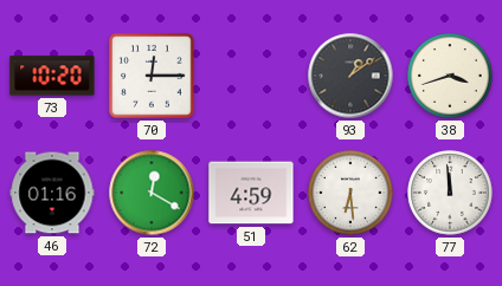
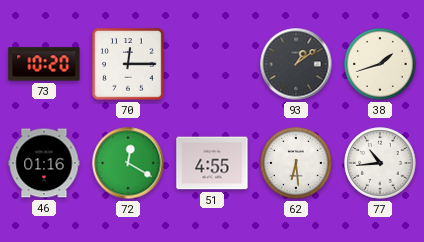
38: 3:42 -> 1:42
51: 4:59 -> 4:55
77: 11:59 -> 10:44
